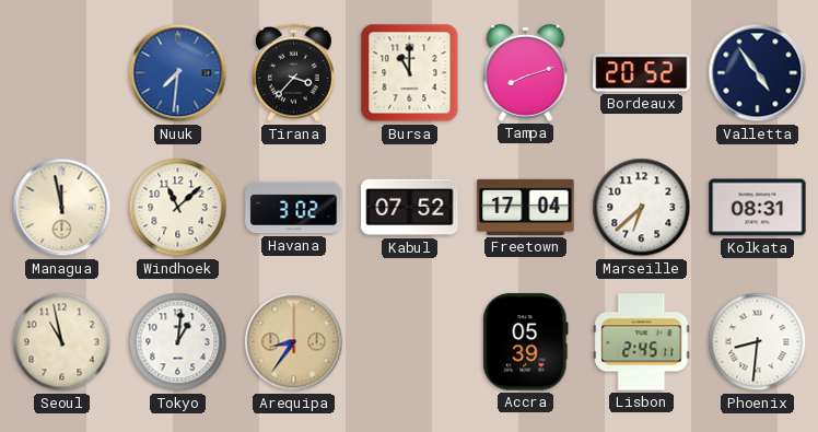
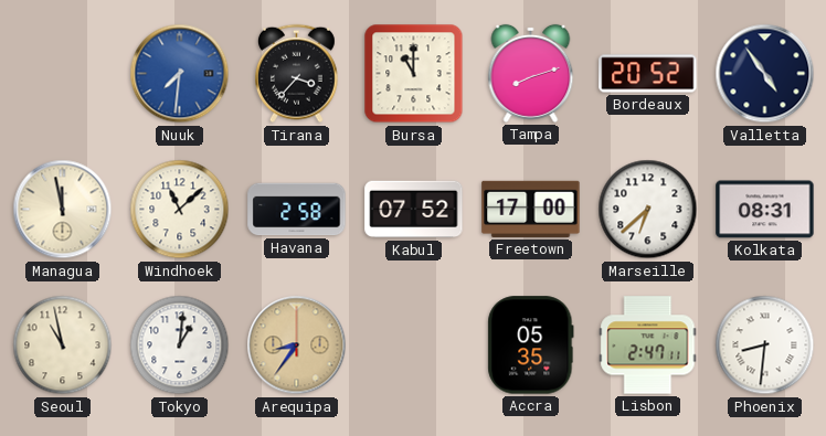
Havana: 3:02 -> 2:58
Freetown: 17:04 -> 17:00
Accra: 05:39 -> 05:35
Lisbon: 2:45 -> 2:47
